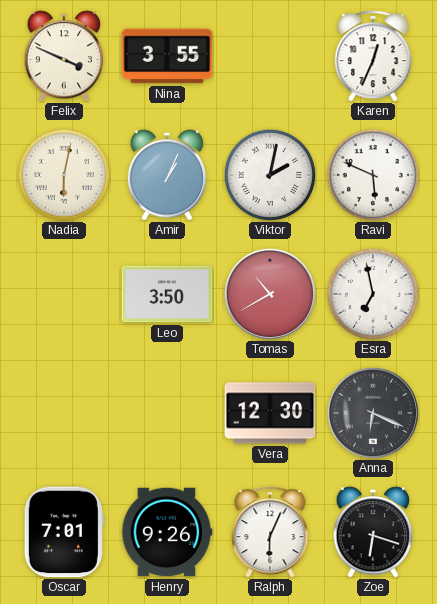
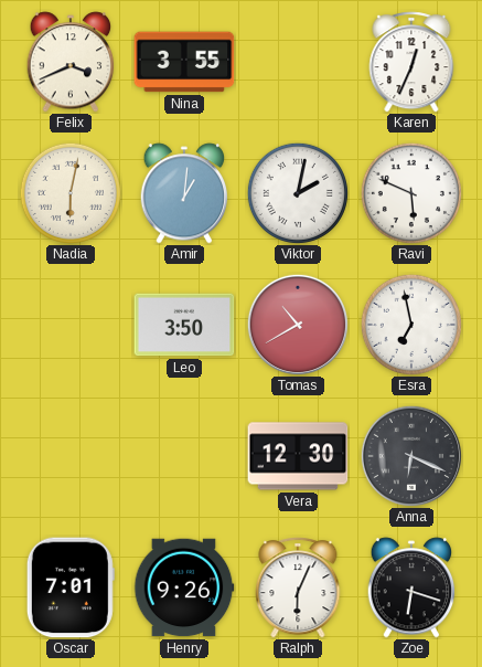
Felix: 3:49 -> 3:41
Amir: 1:04 -> 1:01
